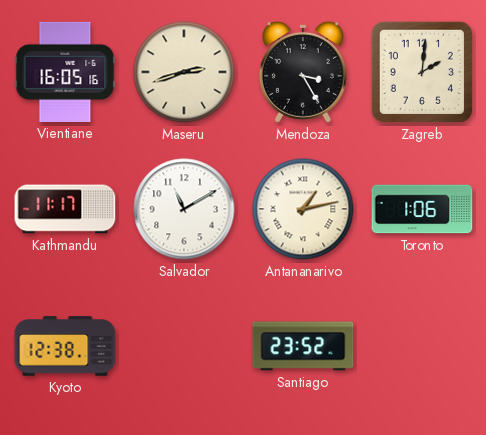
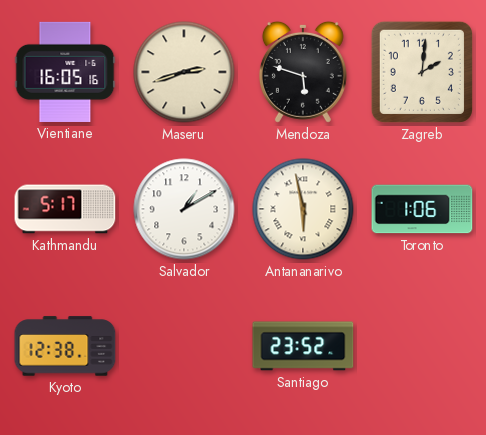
Mendoza: 3:25 -> 5:48
Kathmandu: 11:17 -> 5:17
Salvador: 11:10 -> 1:10
Antananarivo: 1:13 -> 5:58
